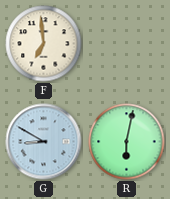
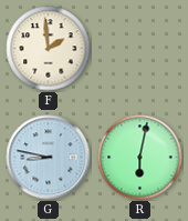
F: 6:59 -> 1:59
G: 8:50 -> 8:47
